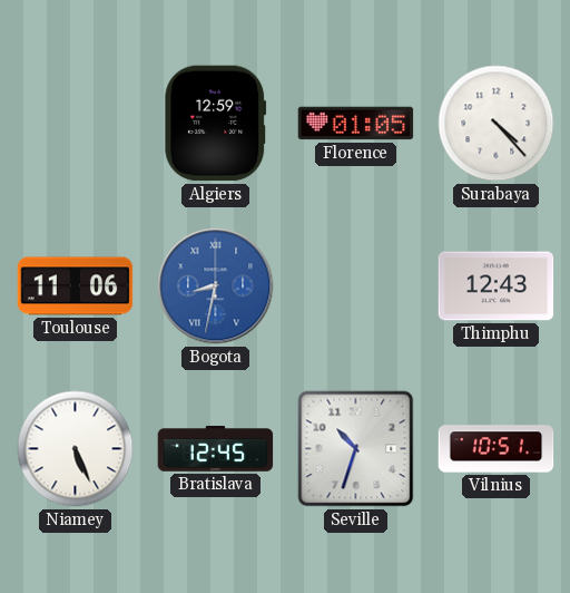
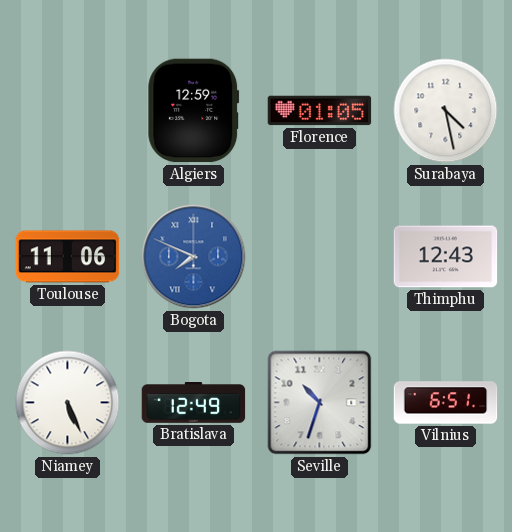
Surabaya: 4:23 -> 4:28
Bogota: 8:32 -> 7:49
Bratislava: 12:45 -> 12:49
Vilnius: 10:51 -> 6:51
